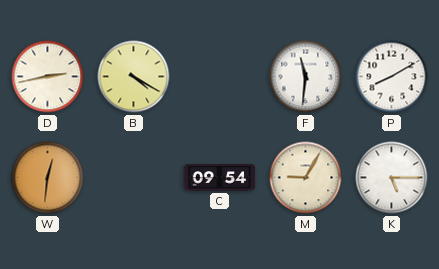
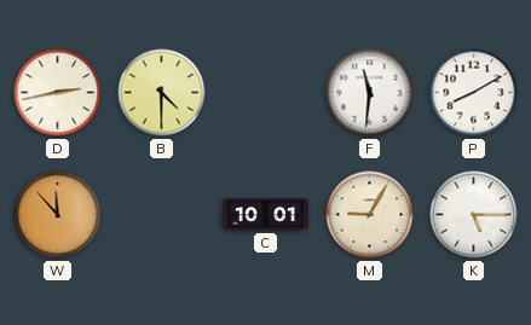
B: 4:20 -> 4:30
W: 12:31 -> 11:53
C: 09:54 -> 10:01
